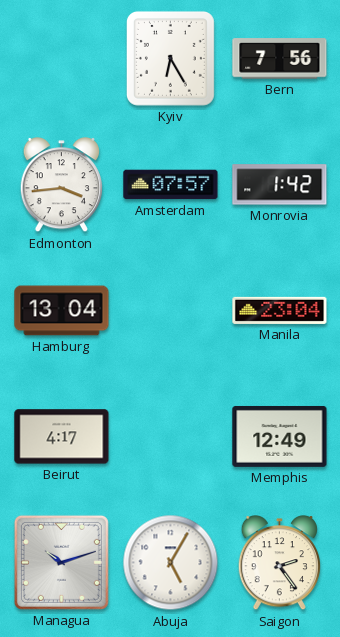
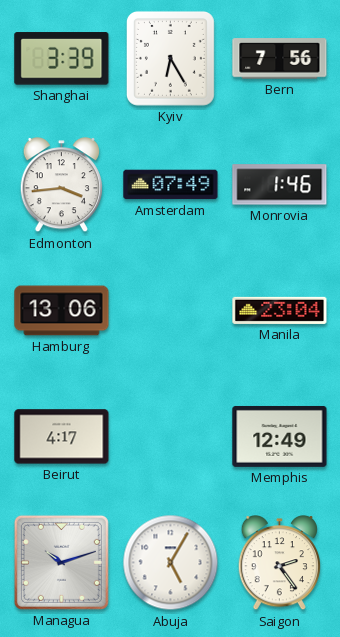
Shanghai: none -> 3:39
Amsterdam: 07:57 -> 07:49
Monrovia: 1:42 -> 1:46
Hamburg: 13:04 -> 13:06
